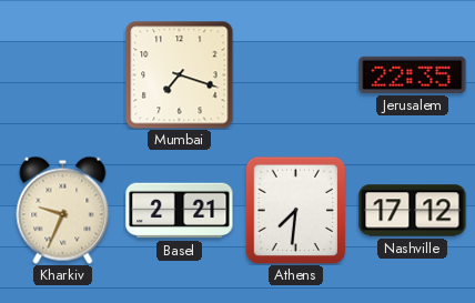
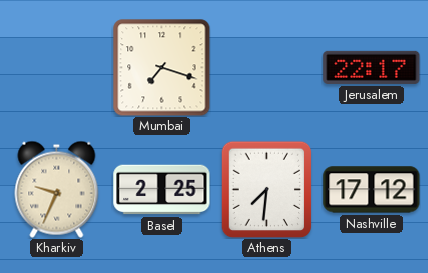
Jerusalem: 22:35 -> 22:17
Basel: 2:21 -> 2:25
